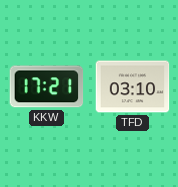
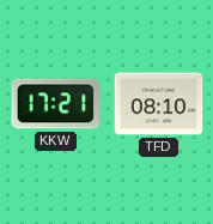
TFD: 03:10 -> 08:10
